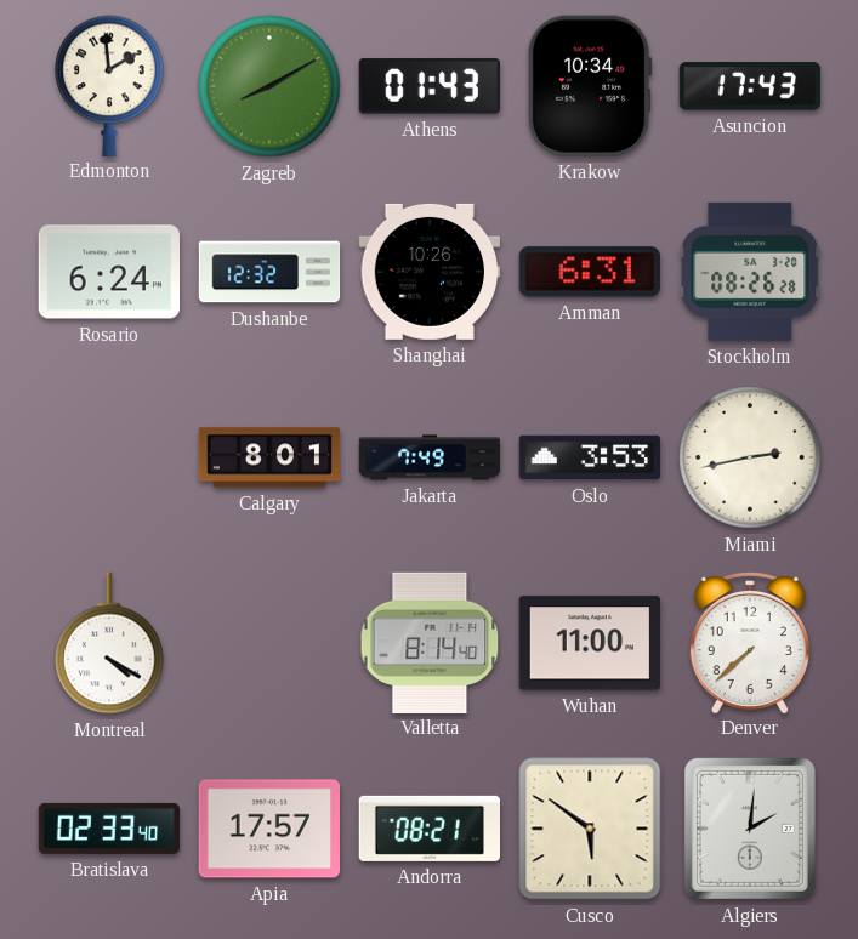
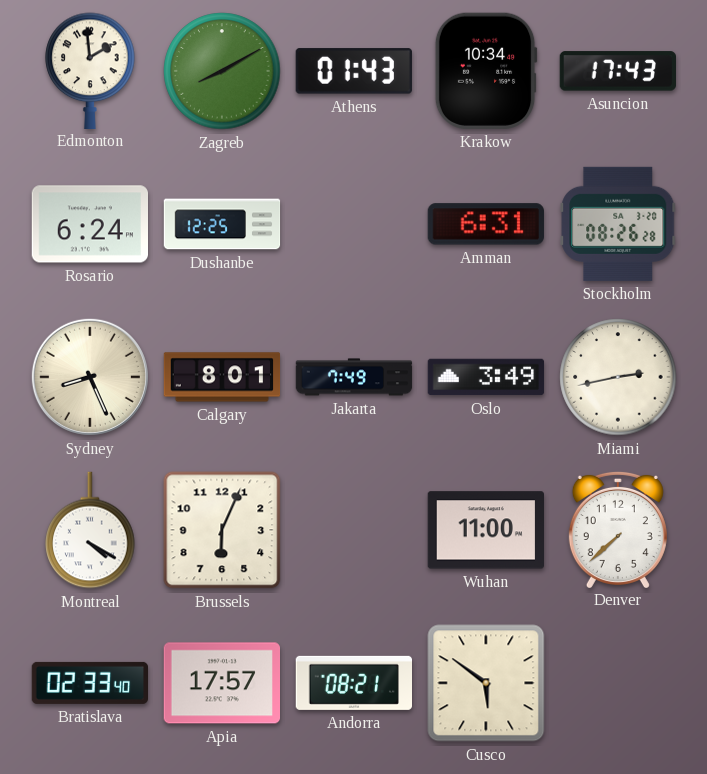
Dushanbe: 12:32 -> 12:25
Shanghai: 10:26 -> none
Sydney: none -> 8:26
Oslo: 3:53 -> 3:49
Brussels: none -> 6:04
Valletta: 8:14 -> none
Algiers: 2:01 -> none
